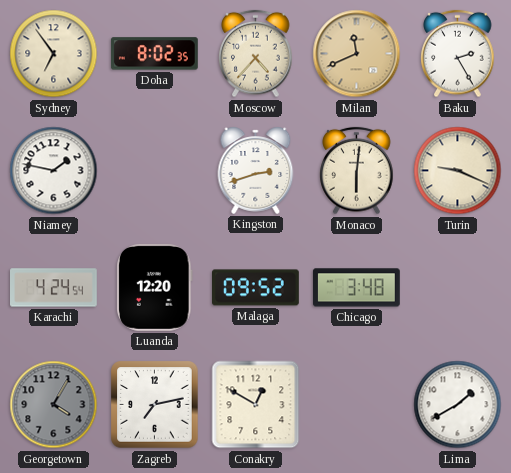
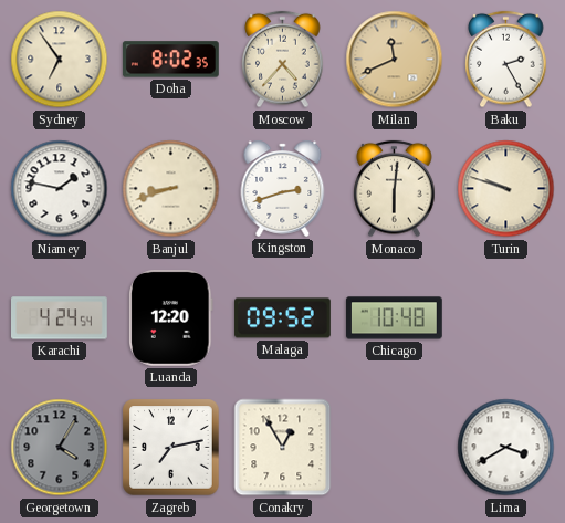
Banjul: none -> 8:42
Turin: 9:19 -> 9:48
Chicago: 3:48 -> 10:48
Conakry: 12:50 -> 12:55
Lima: 1:40 -> 3:40
